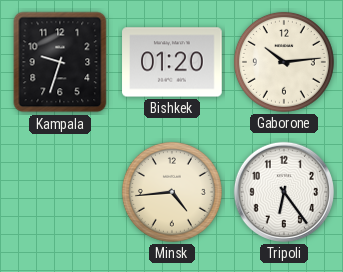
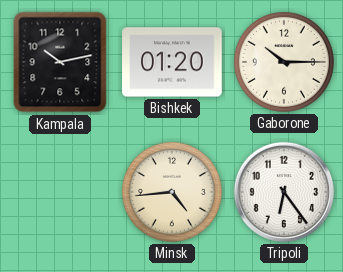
Kampala: 9:33 -> 10:13
Gaborone: 10:14 -> 10:15
